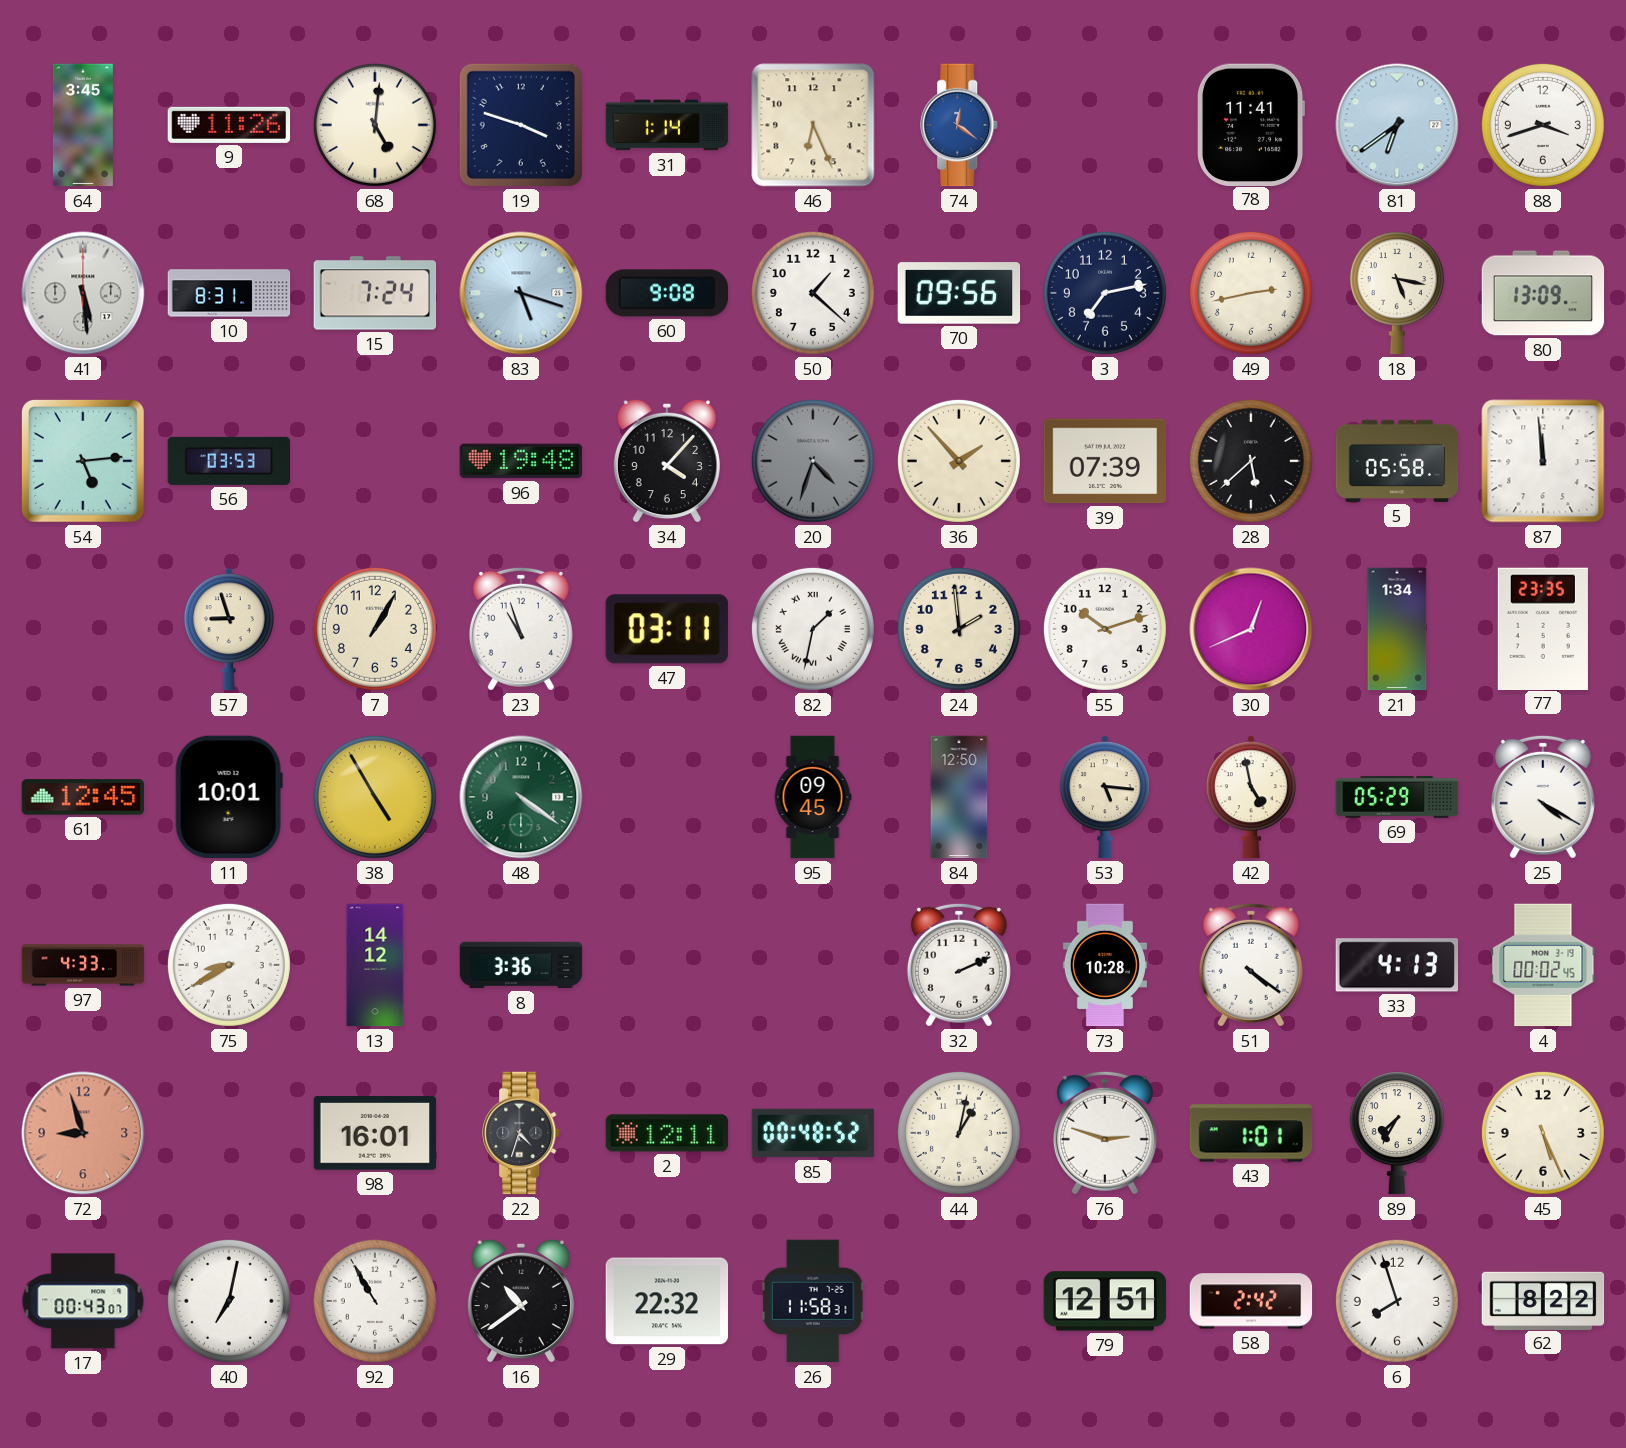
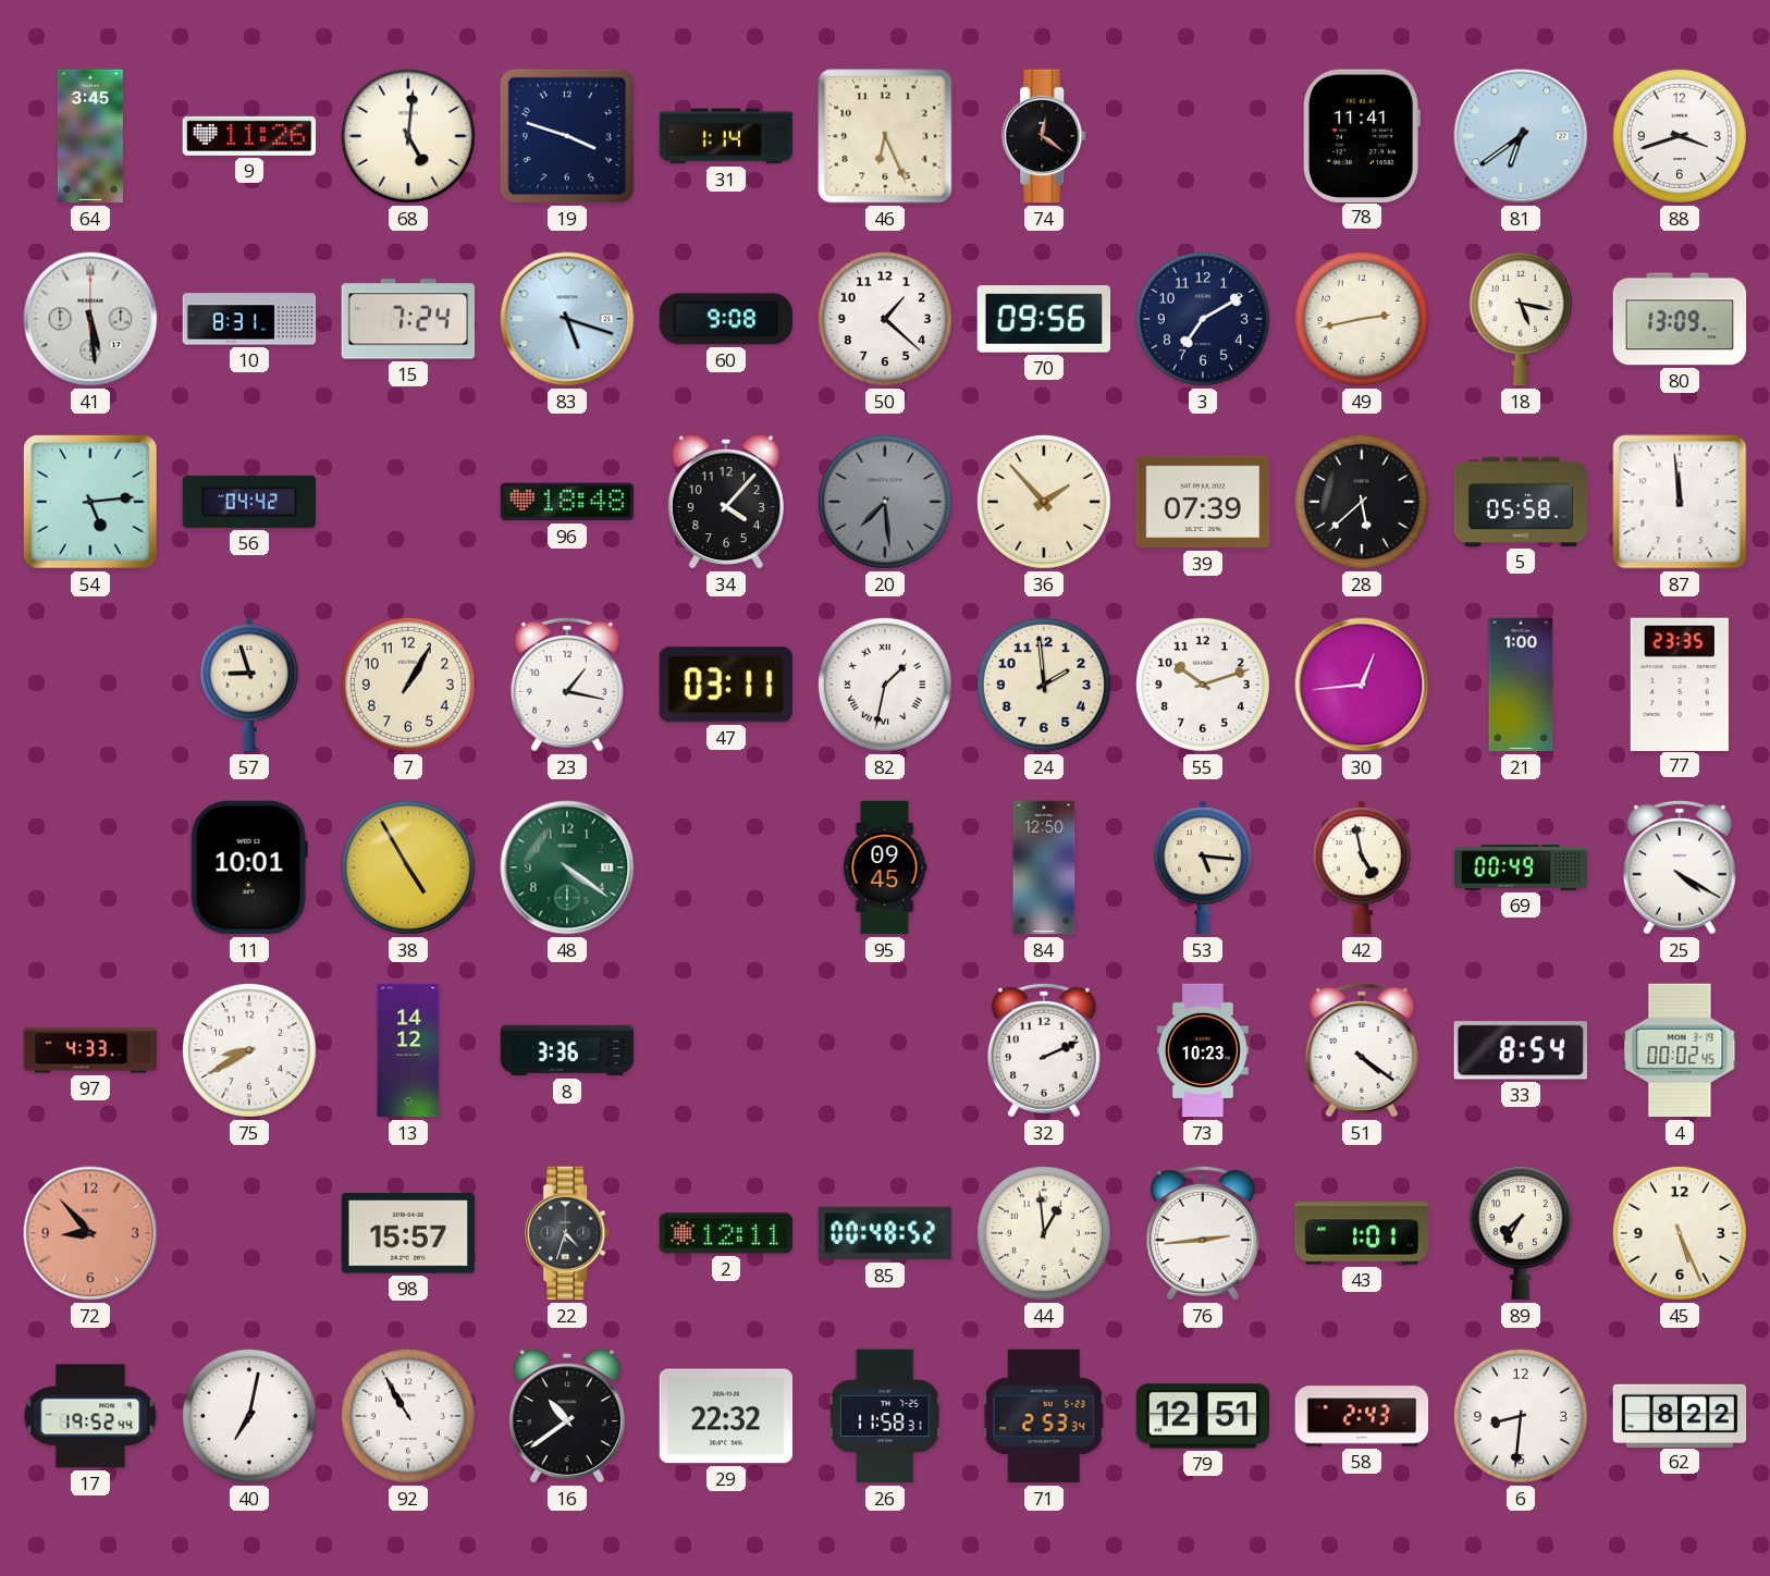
74 dial: blue -> black
3: 7:13 -> 7:10
56: 03:53 -> 04:42
96: 19:48 -> 18:48
20: 4:33 -> 7:29
23: 10:57 -> 1:17
30: 12:41 -> 12:44
21: 1:34 -> 1:00
61: 12:45 -> none
69: 05:29 -> 00:49
73: 10:28 -> 10:23
33: 4:13 -> 8:54
72: 8:57 -> 8:53
98: 16:01 -> 15:57
44: 1:02 -> 12:59
76: 2:48 -> 2:44
17: 00:43 -> 19:52
71: none -> 2:53
58: 2:42 -> 2:43
6: 7:57 -> 8:31
